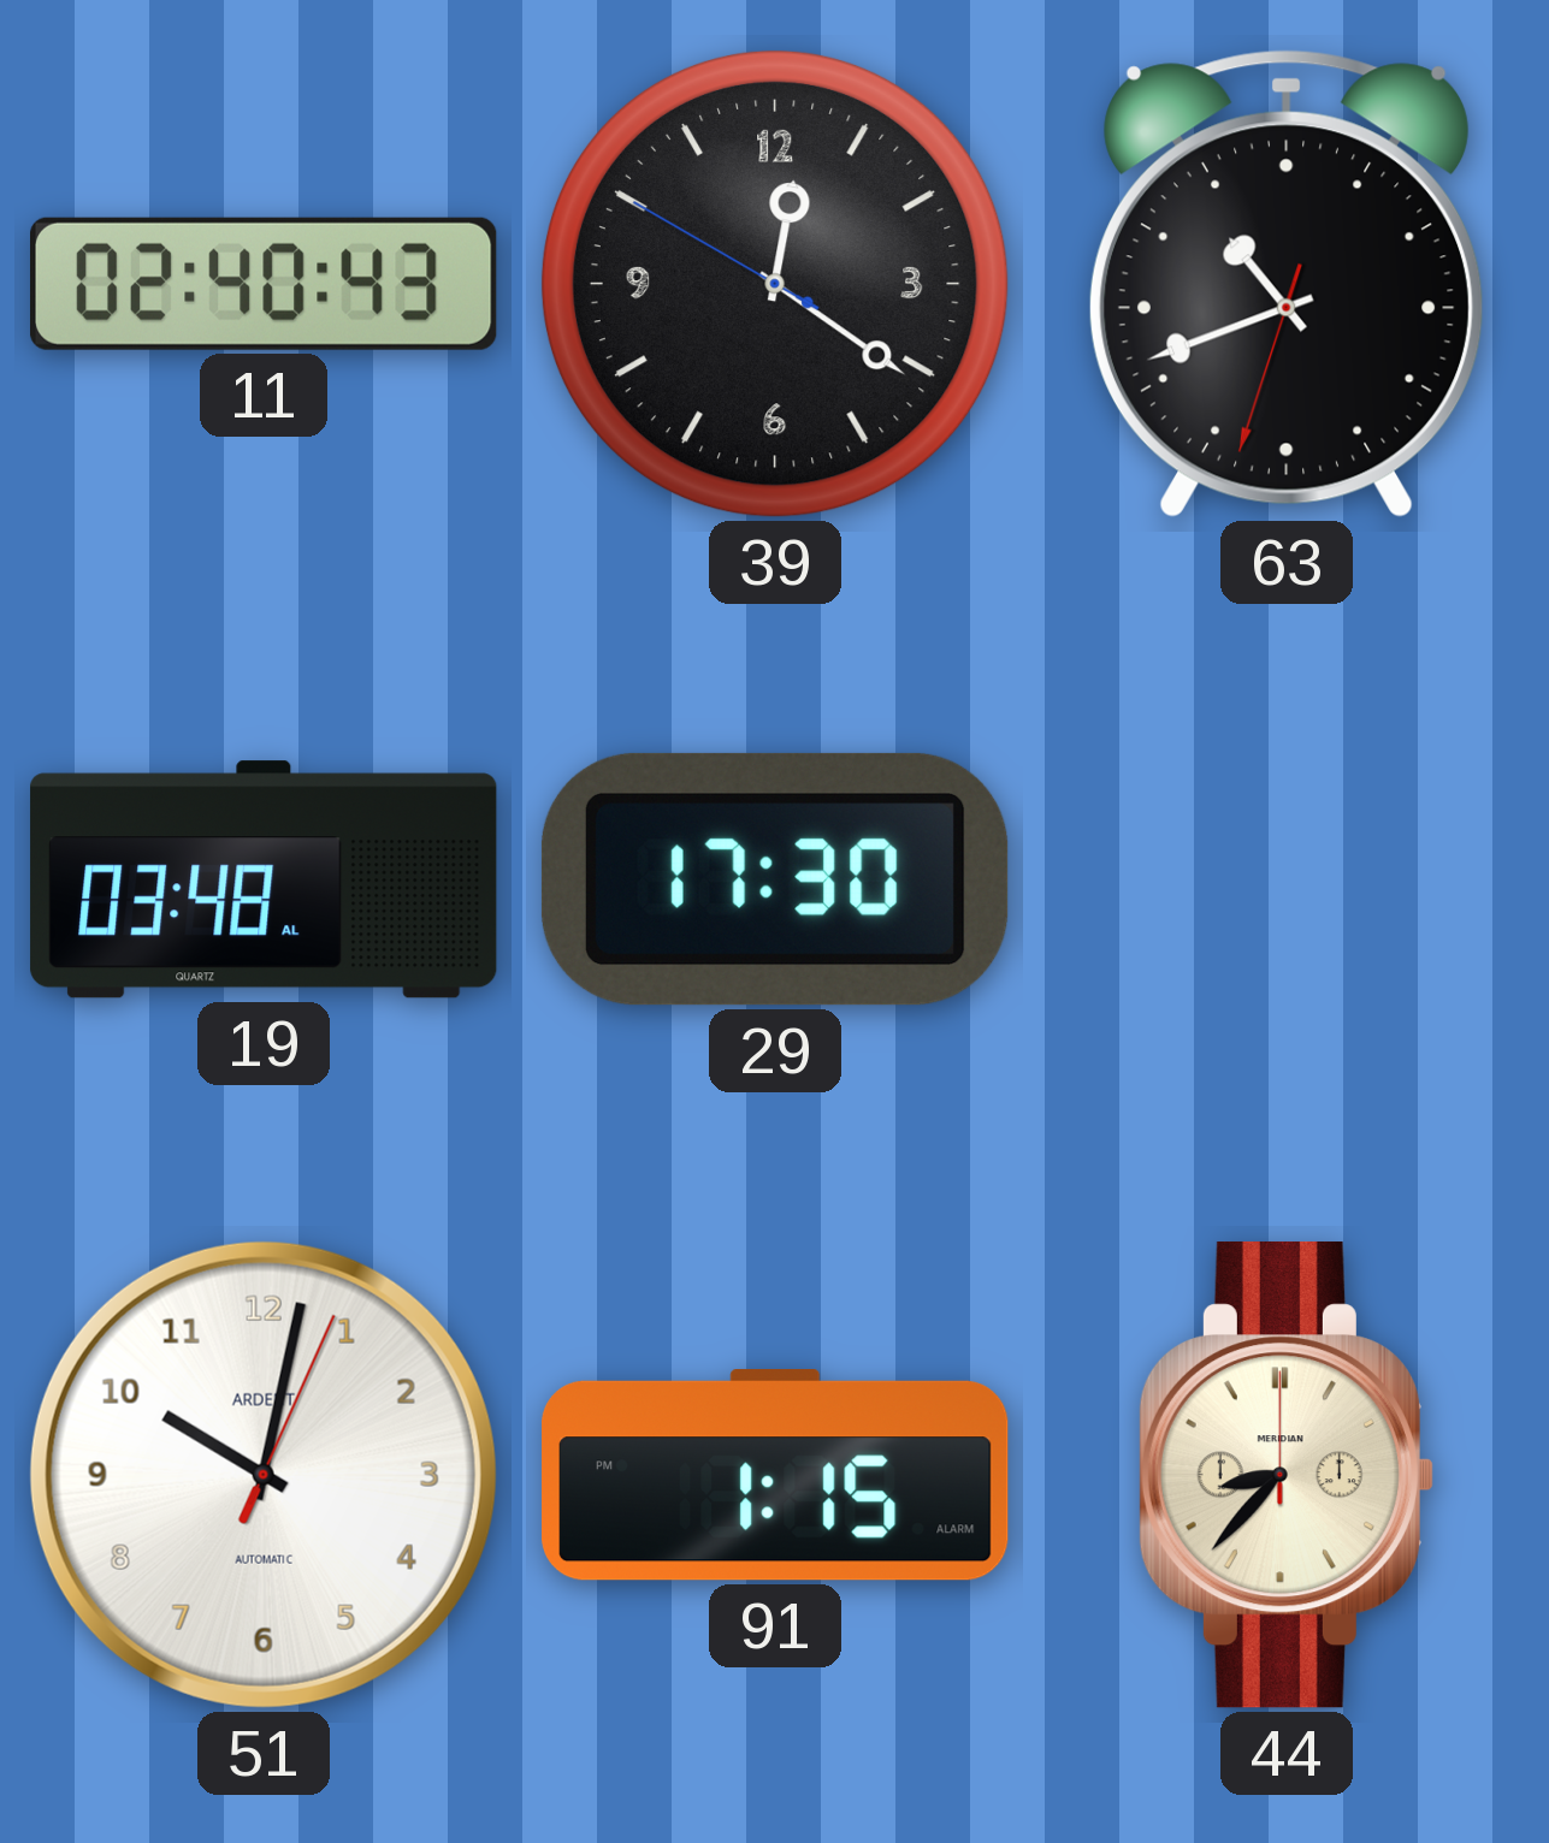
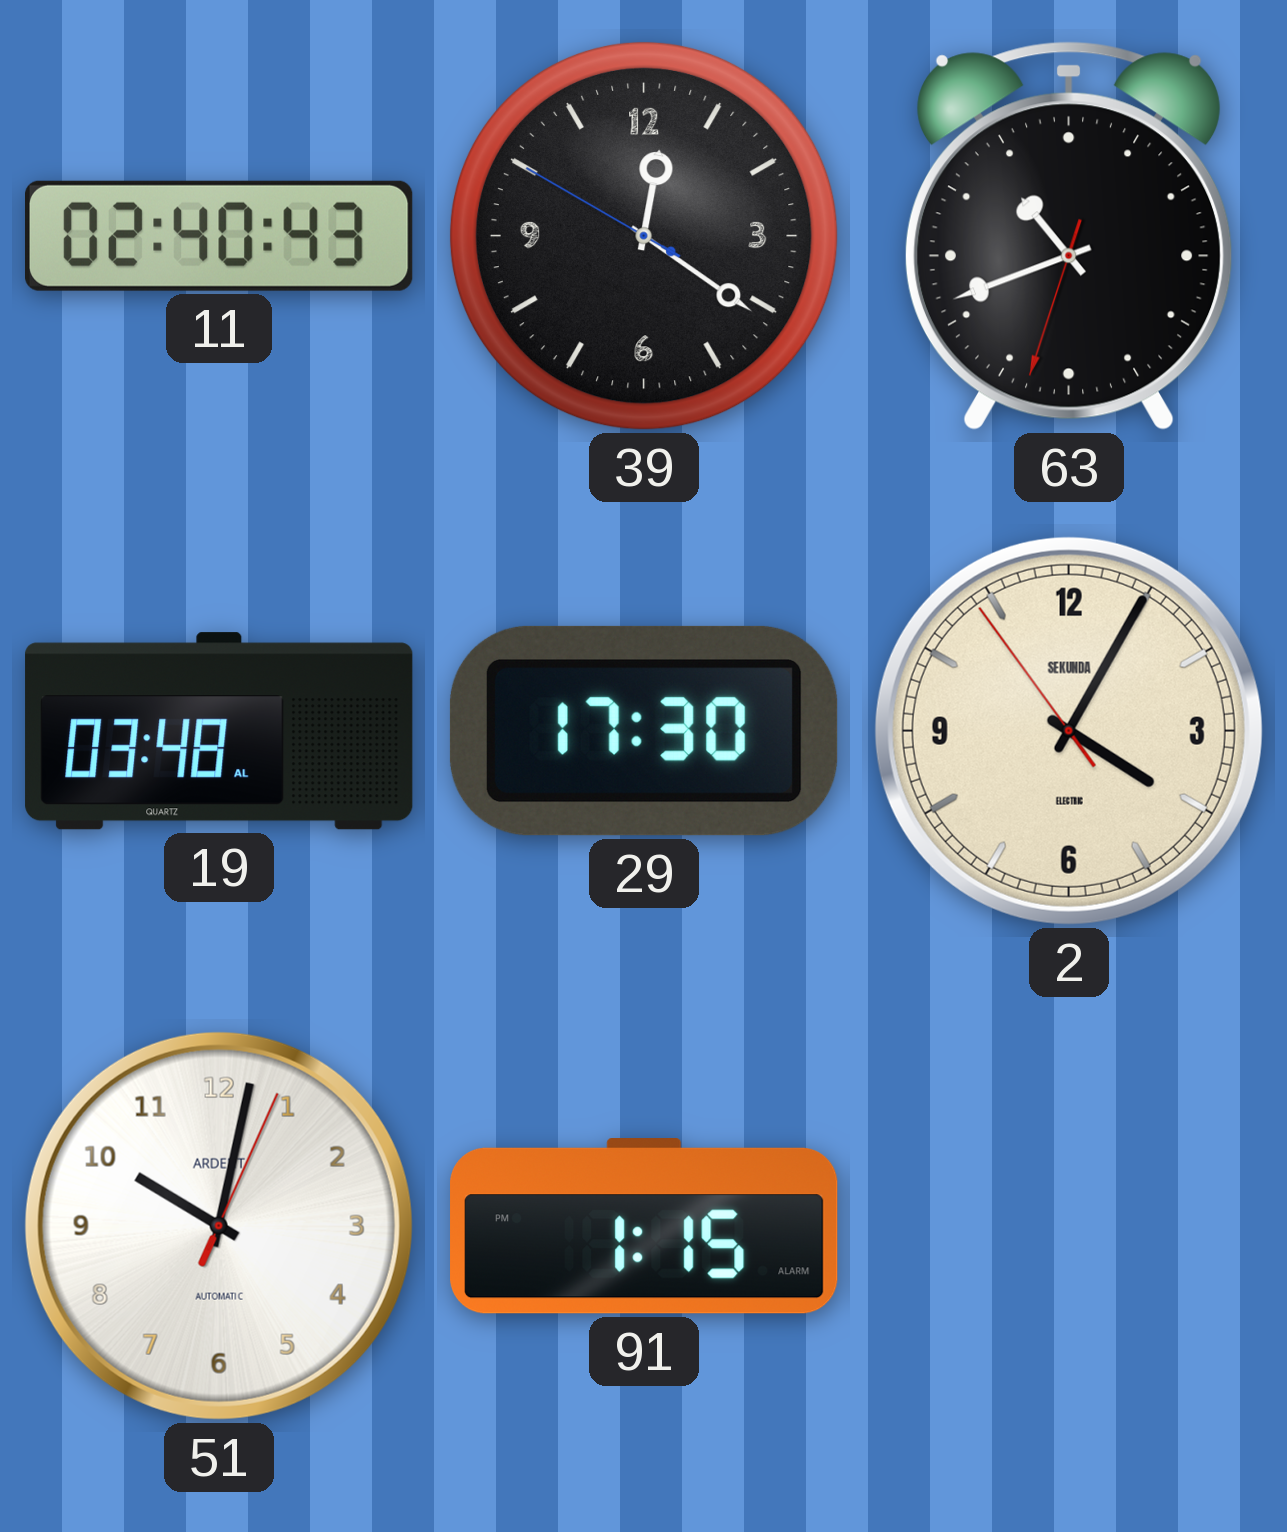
2: none -> 4:04
44: 8:37 -> none
